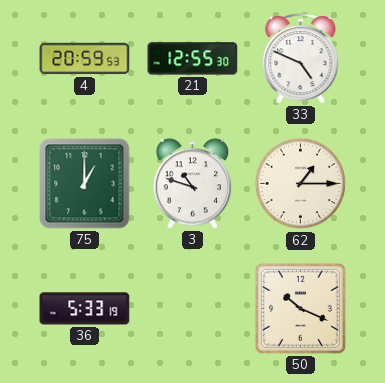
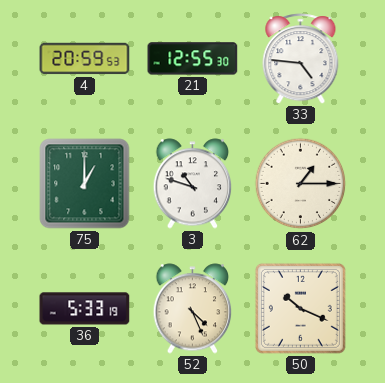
33: 4:49 -> 4:46
52: none -> 4:26
